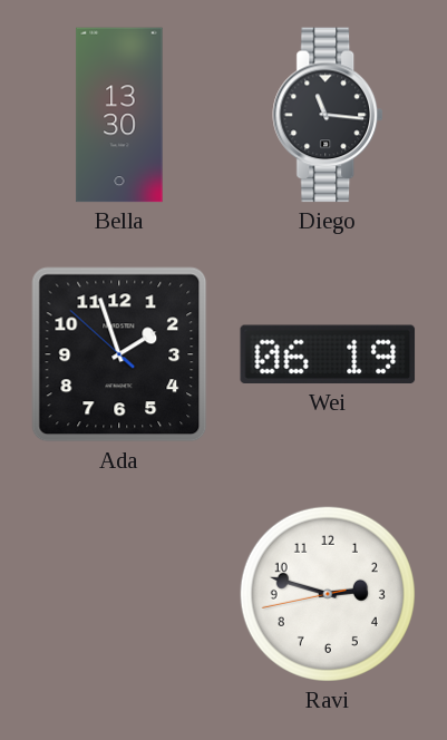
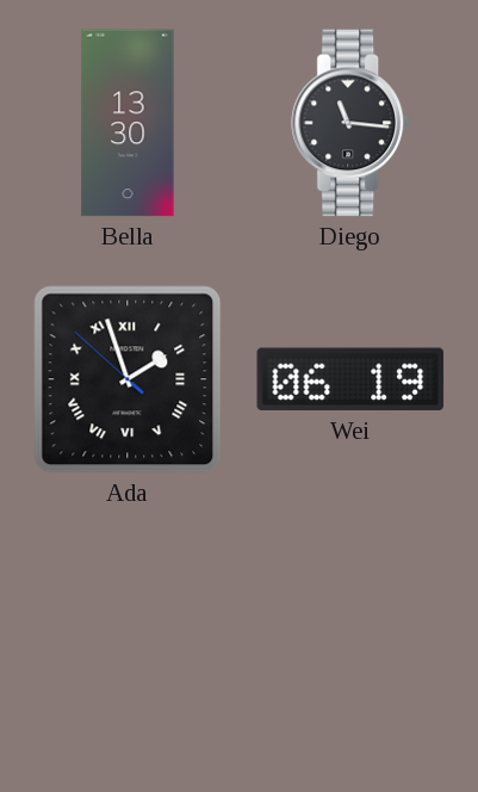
Ada numerals: Arabic -> Roman
Ravi: 2:47 -> none
